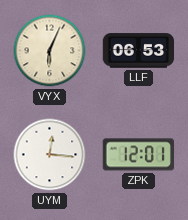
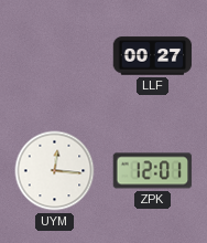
VYX: 6:04 -> none
LLF: 06:53 -> 00:27
